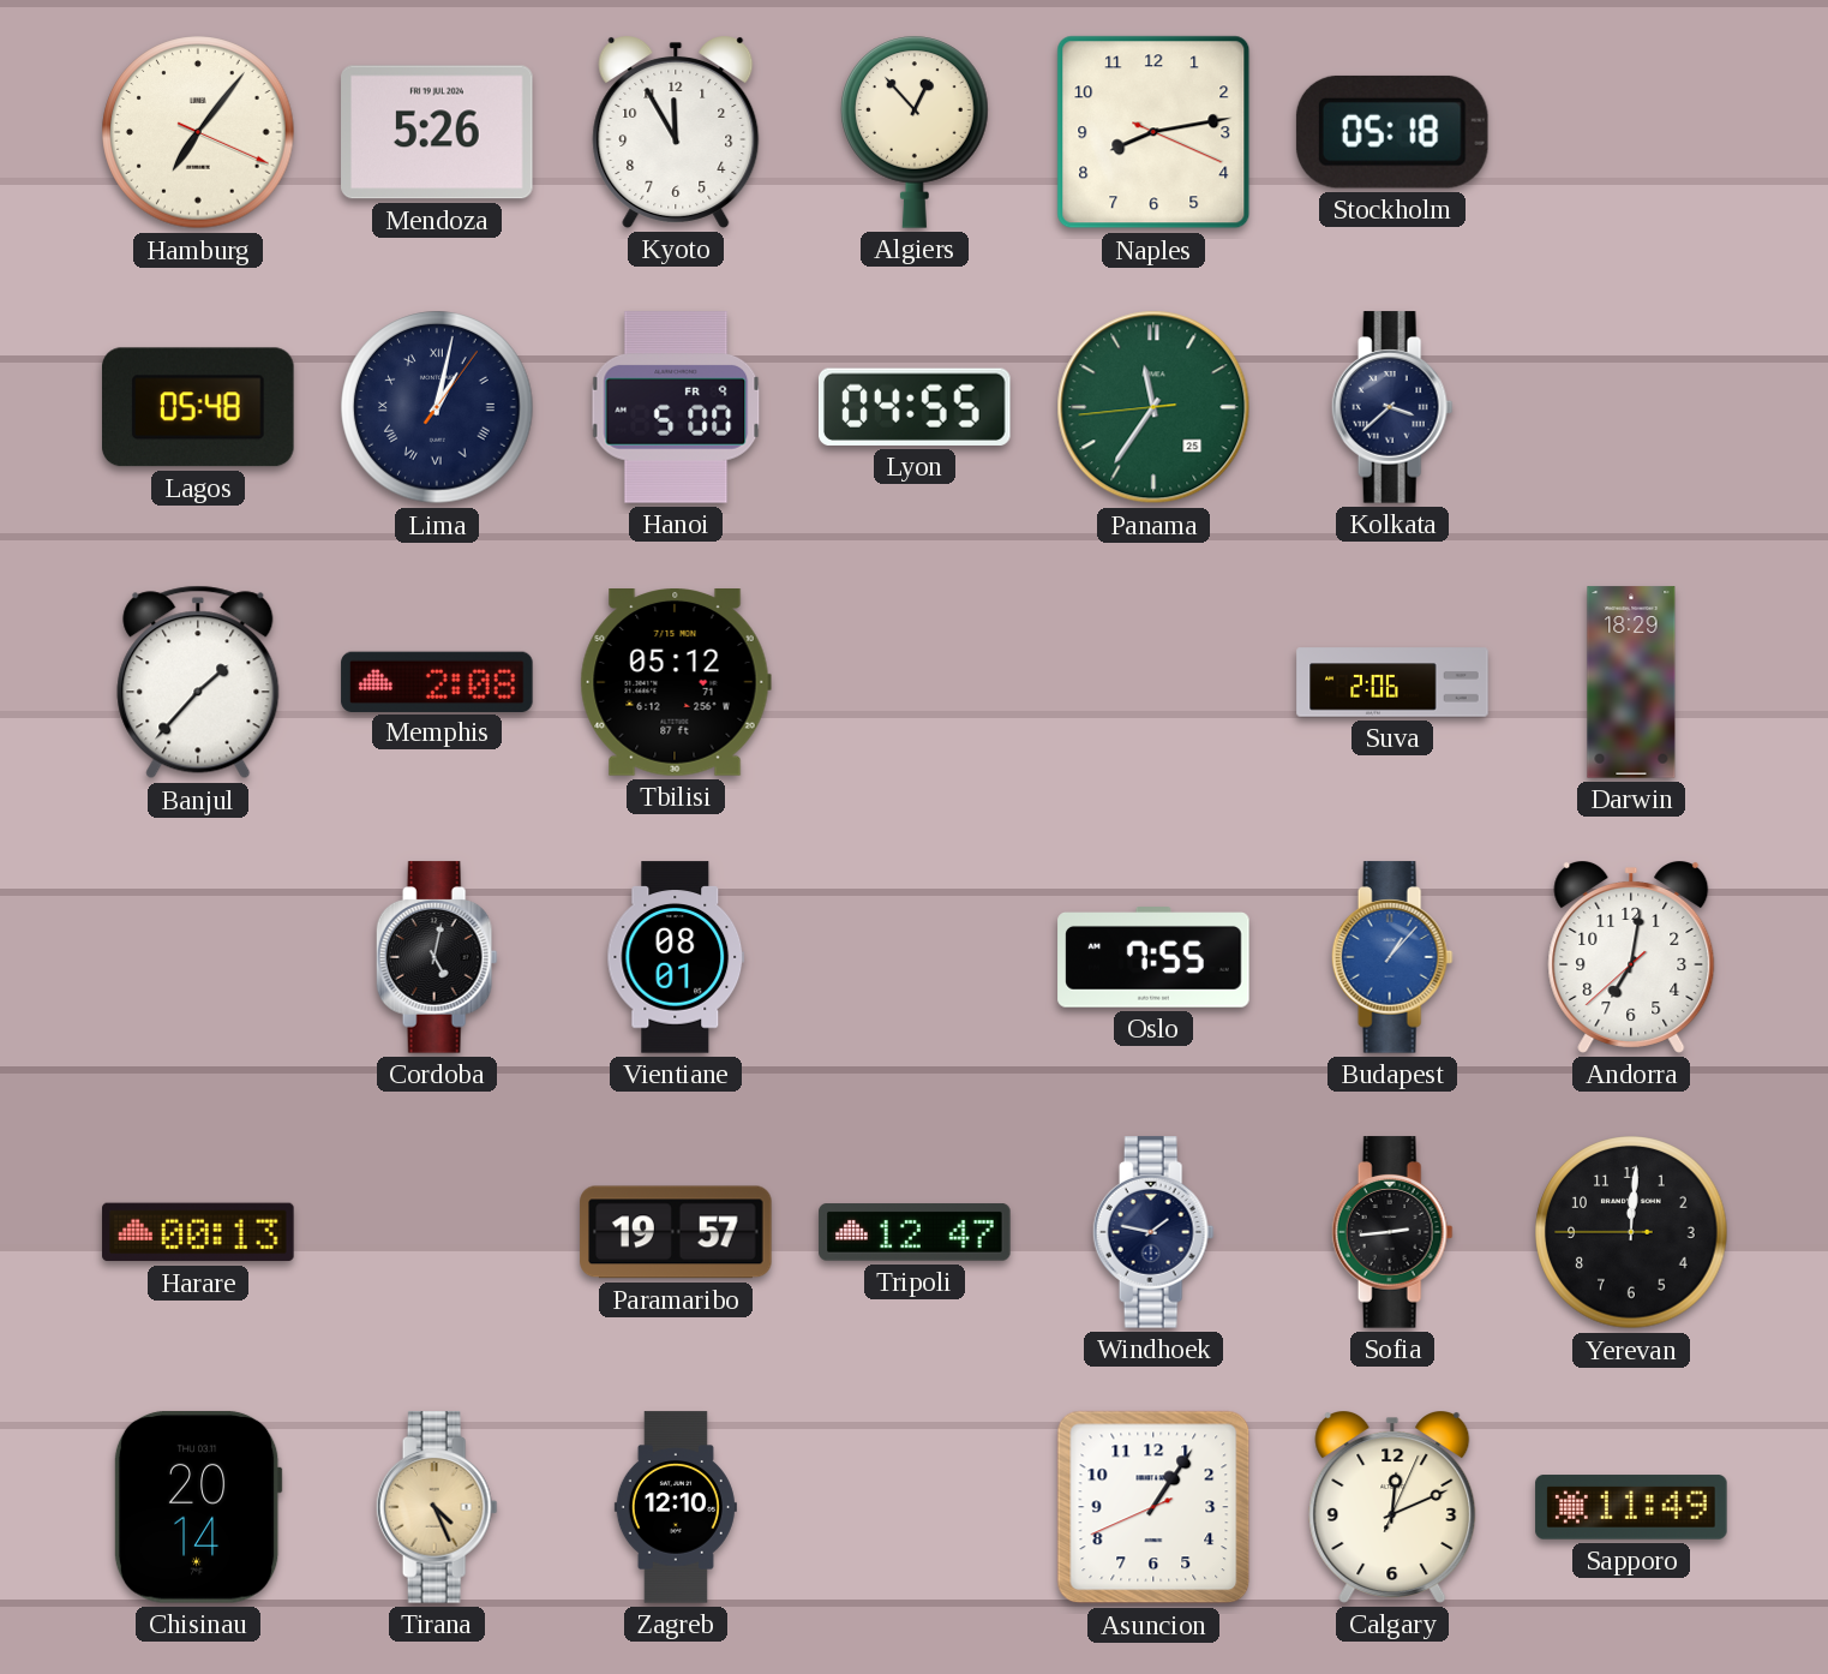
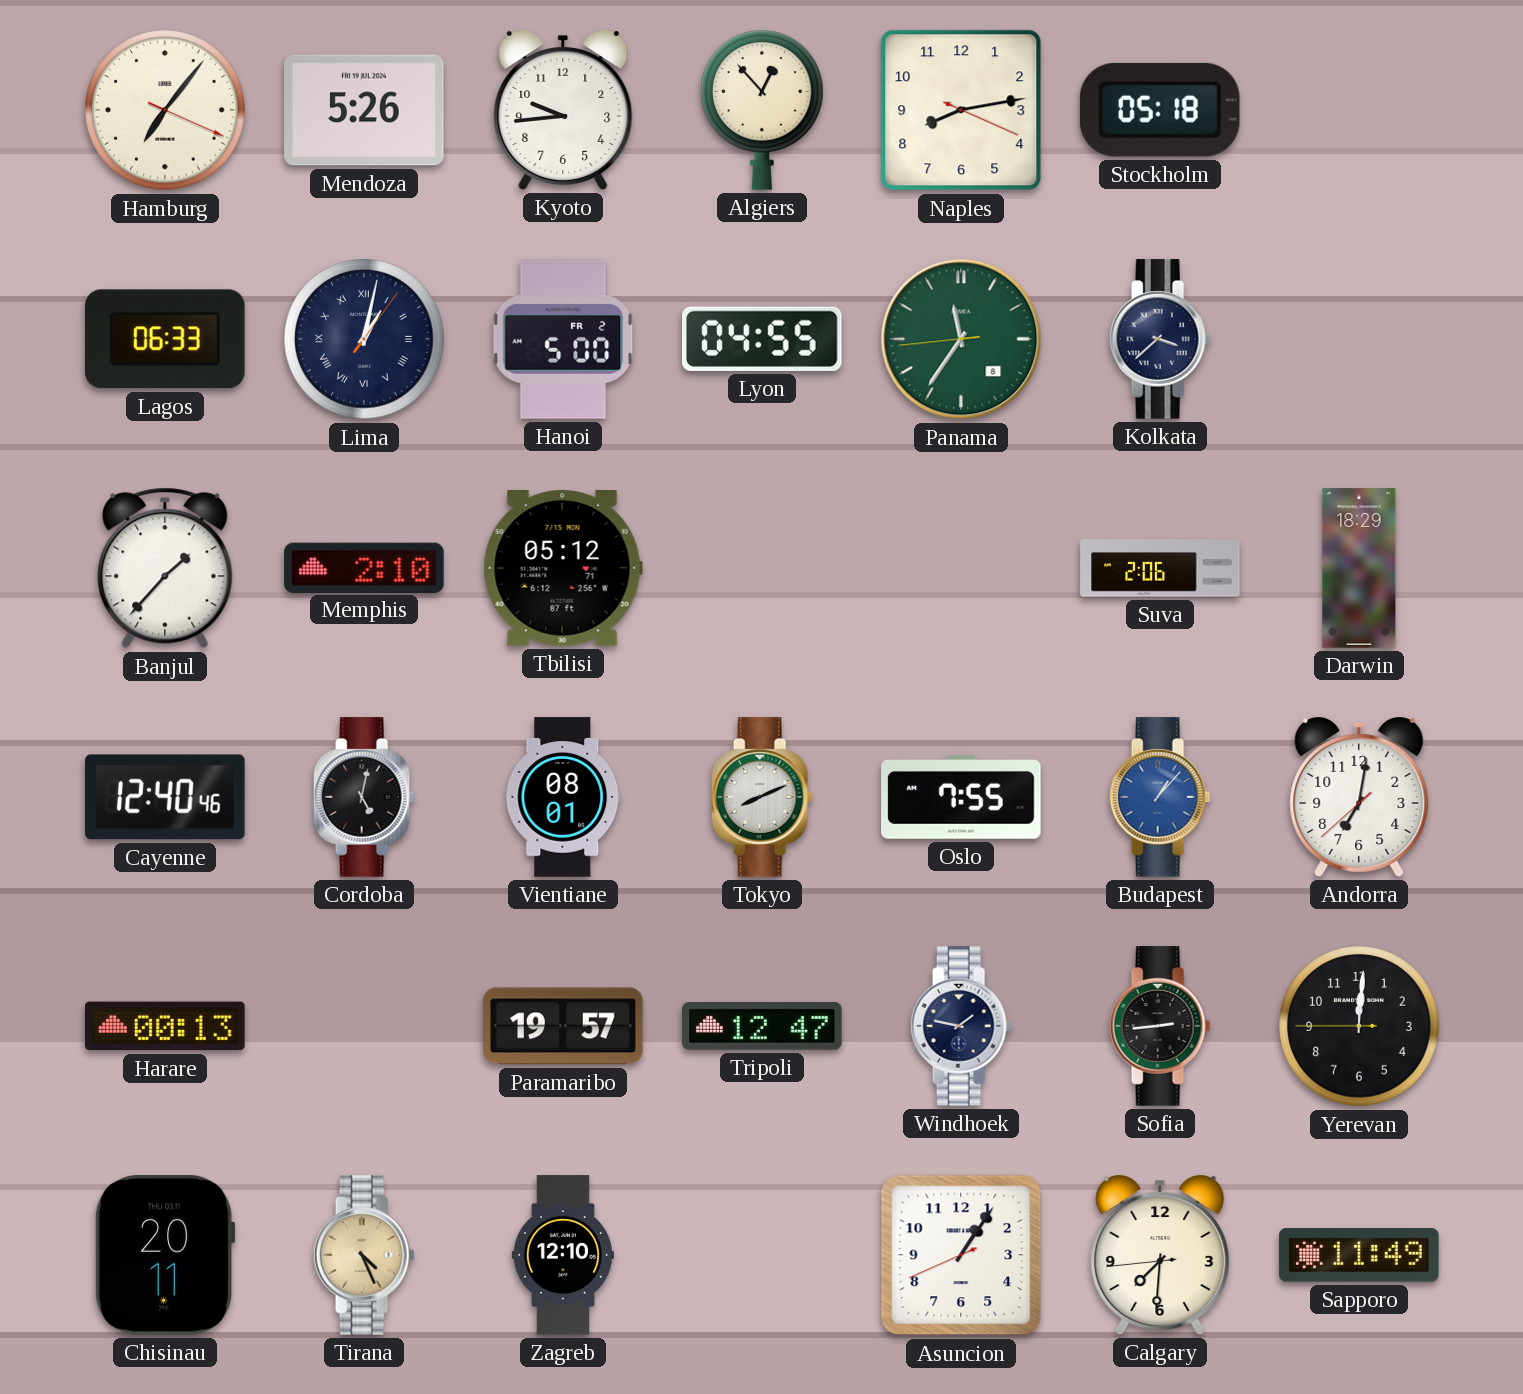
Kyoto: 11:55 -> 9:44
Lagos: 05:48 -> 06:33
Hanoi date: FR 9 -> FR 2
Panama date: 25 -> 8
Memphis: 2:08 -> 2:10
Cayenne: none -> 12:40
Tokyo: none -> 8:11
Chisinau: 20:14 -> 20:11
Calgary: 12:11 -> 7:30
